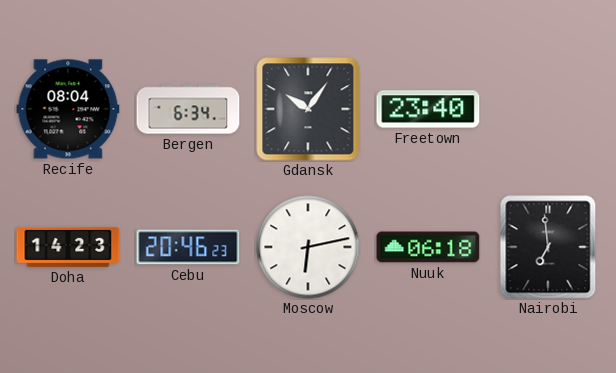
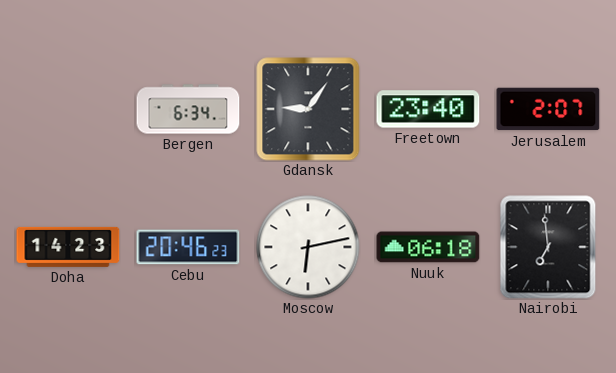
Recife: 08:04 -> none
Gdansk: 10:06 -> 9:06
Jerusalem: none -> 2:07
